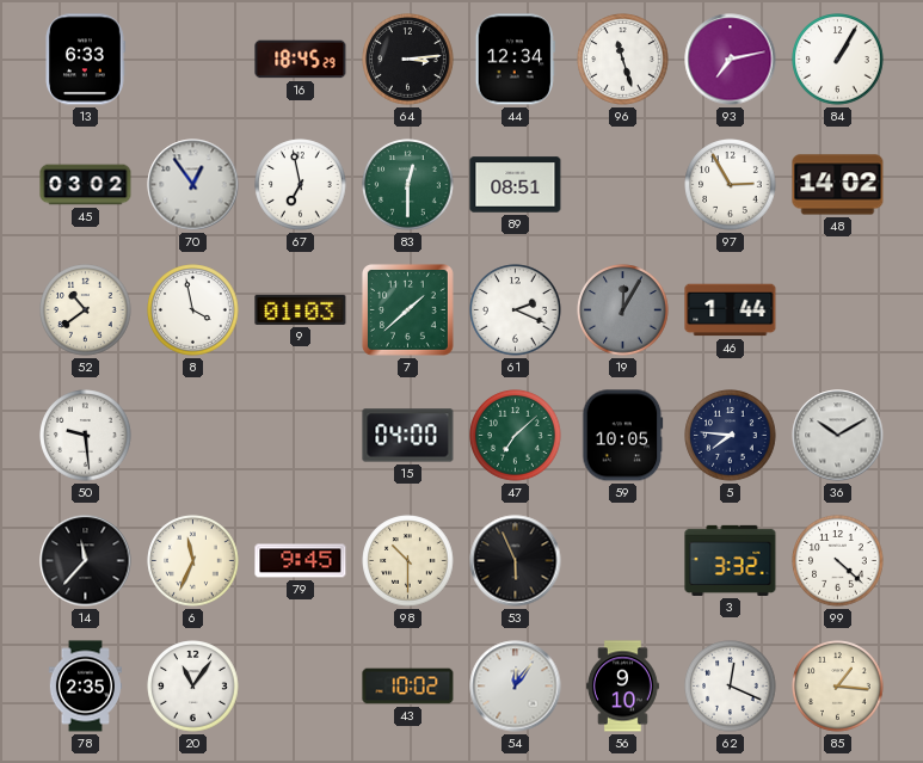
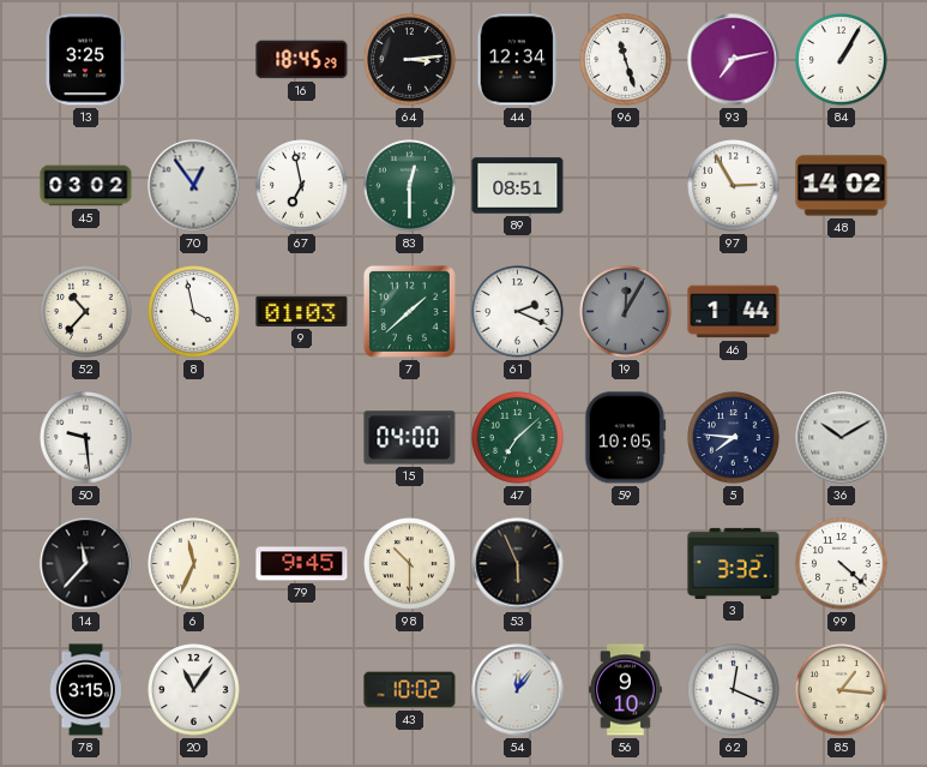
13: 6:33 -> 3:25
52: 10:39 -> 10:37
78: 2:35 -> 3:15
